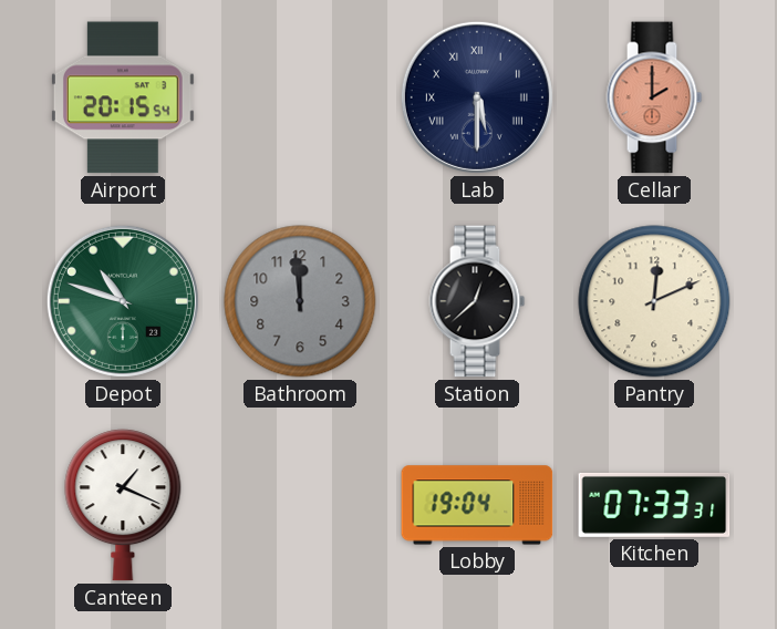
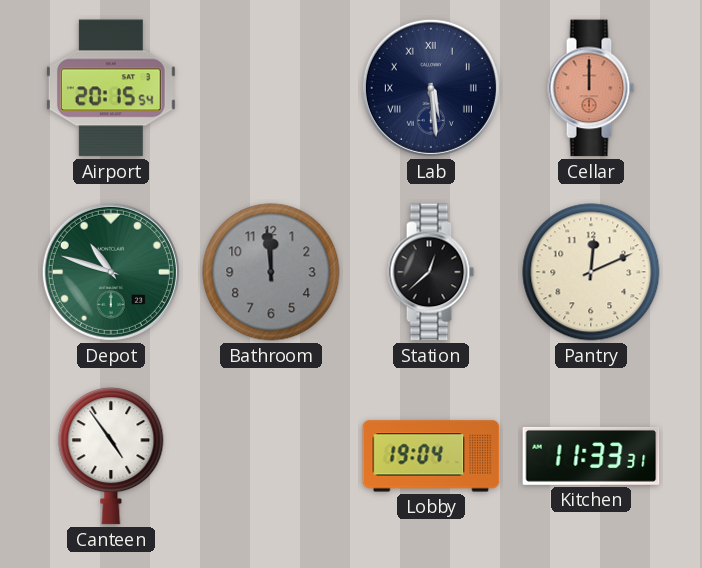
Lab: 5:30 -> 5:29
Cellar: 2:00 -> 12:00
Canteen: 1:19 -> 4:54
Kitchen: 07:33 -> 11:33
